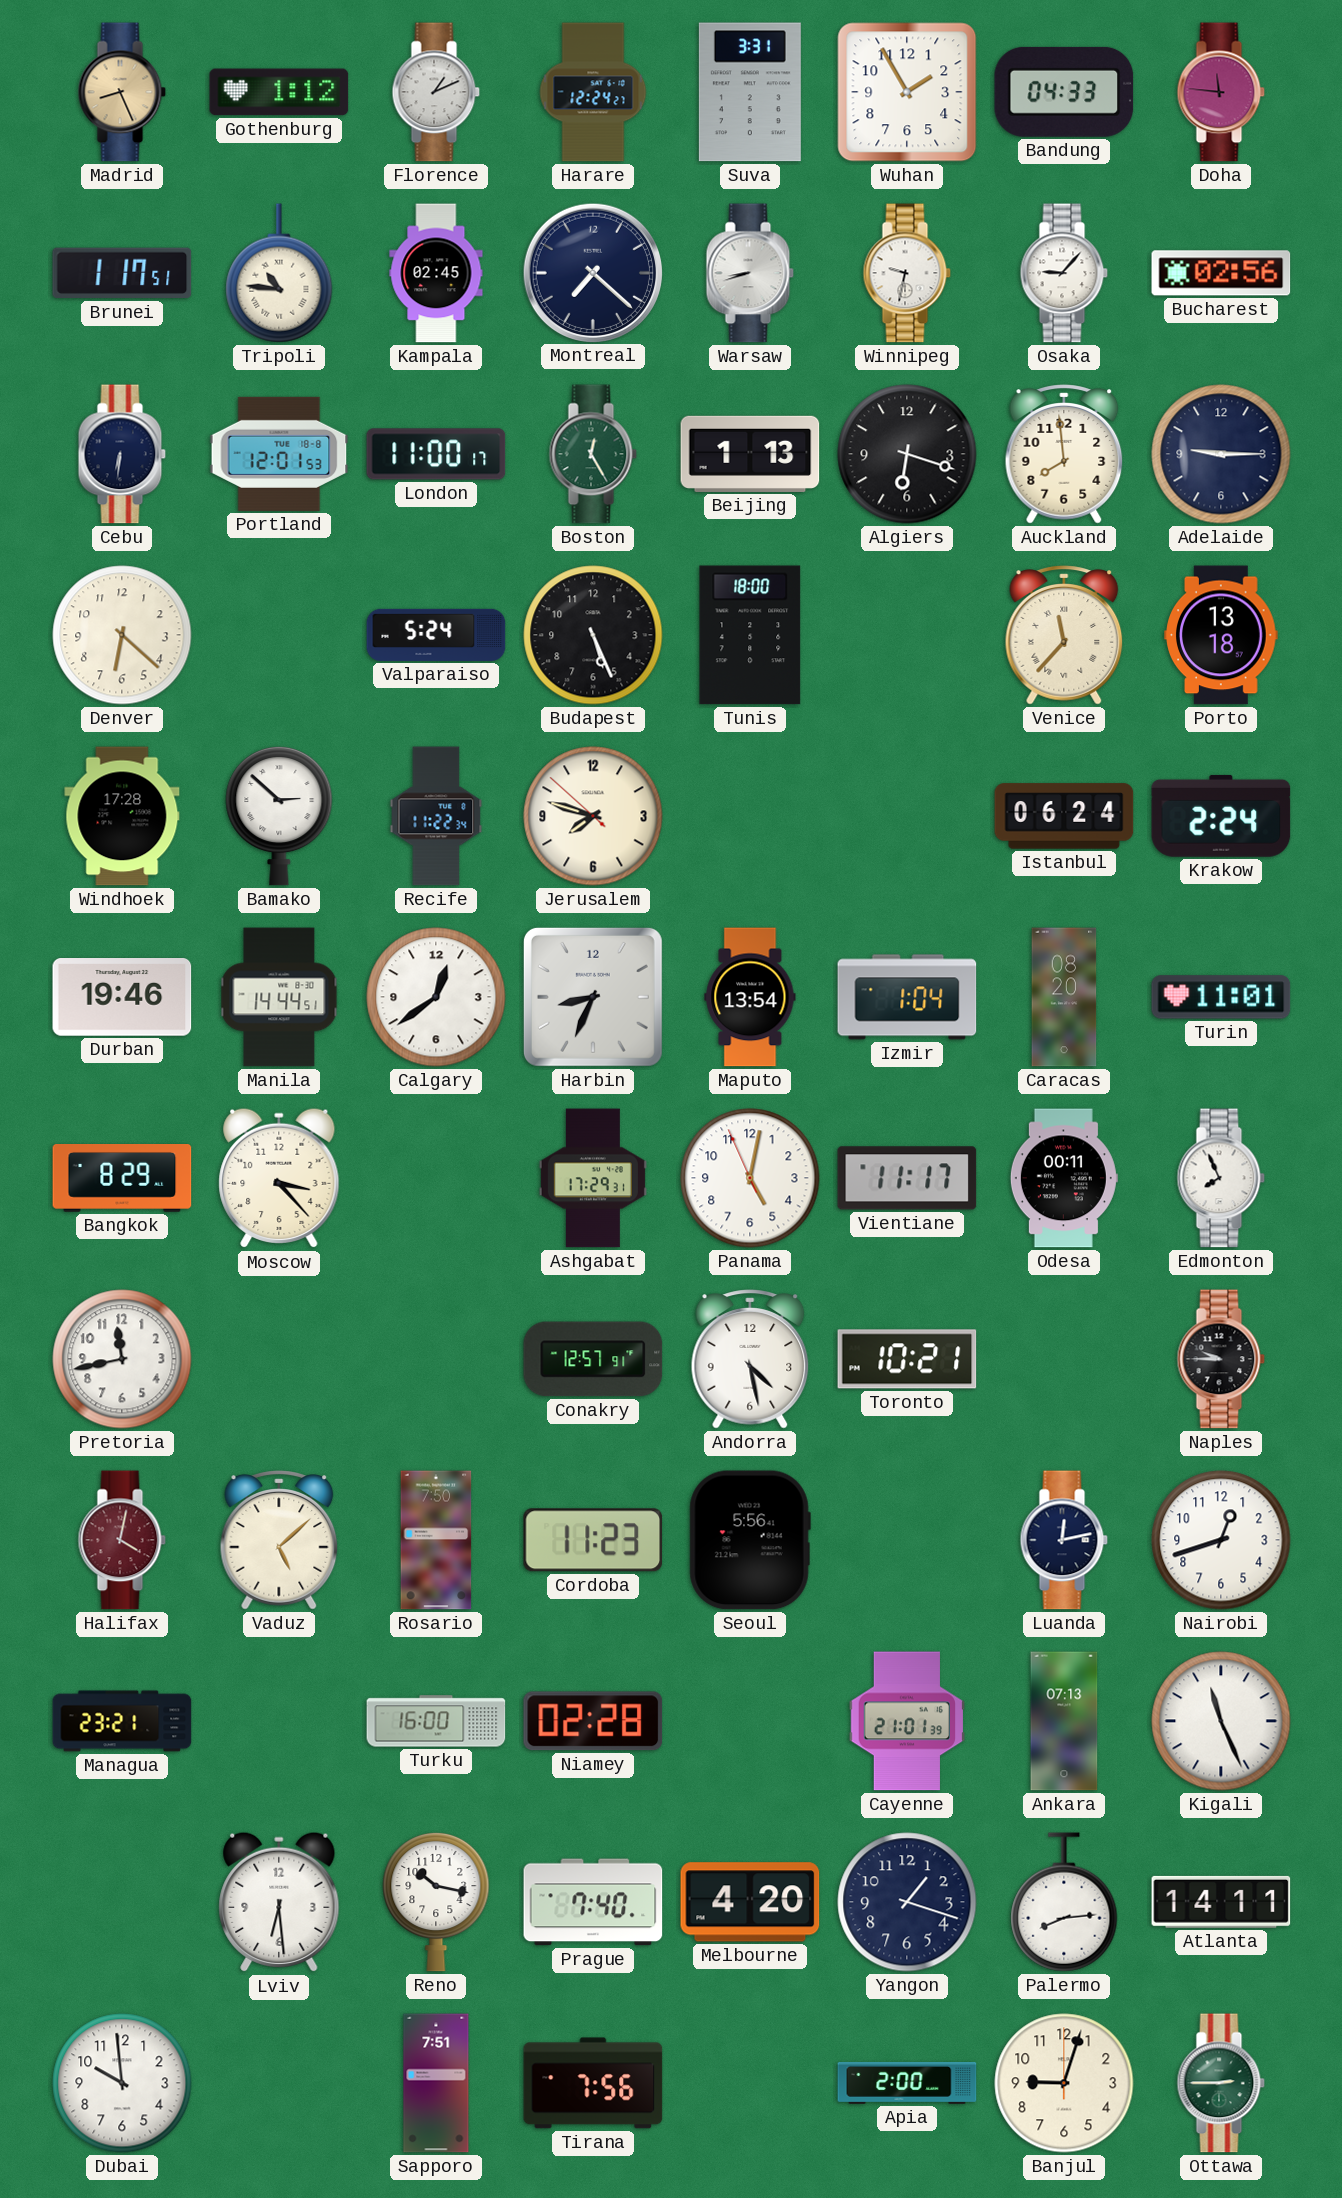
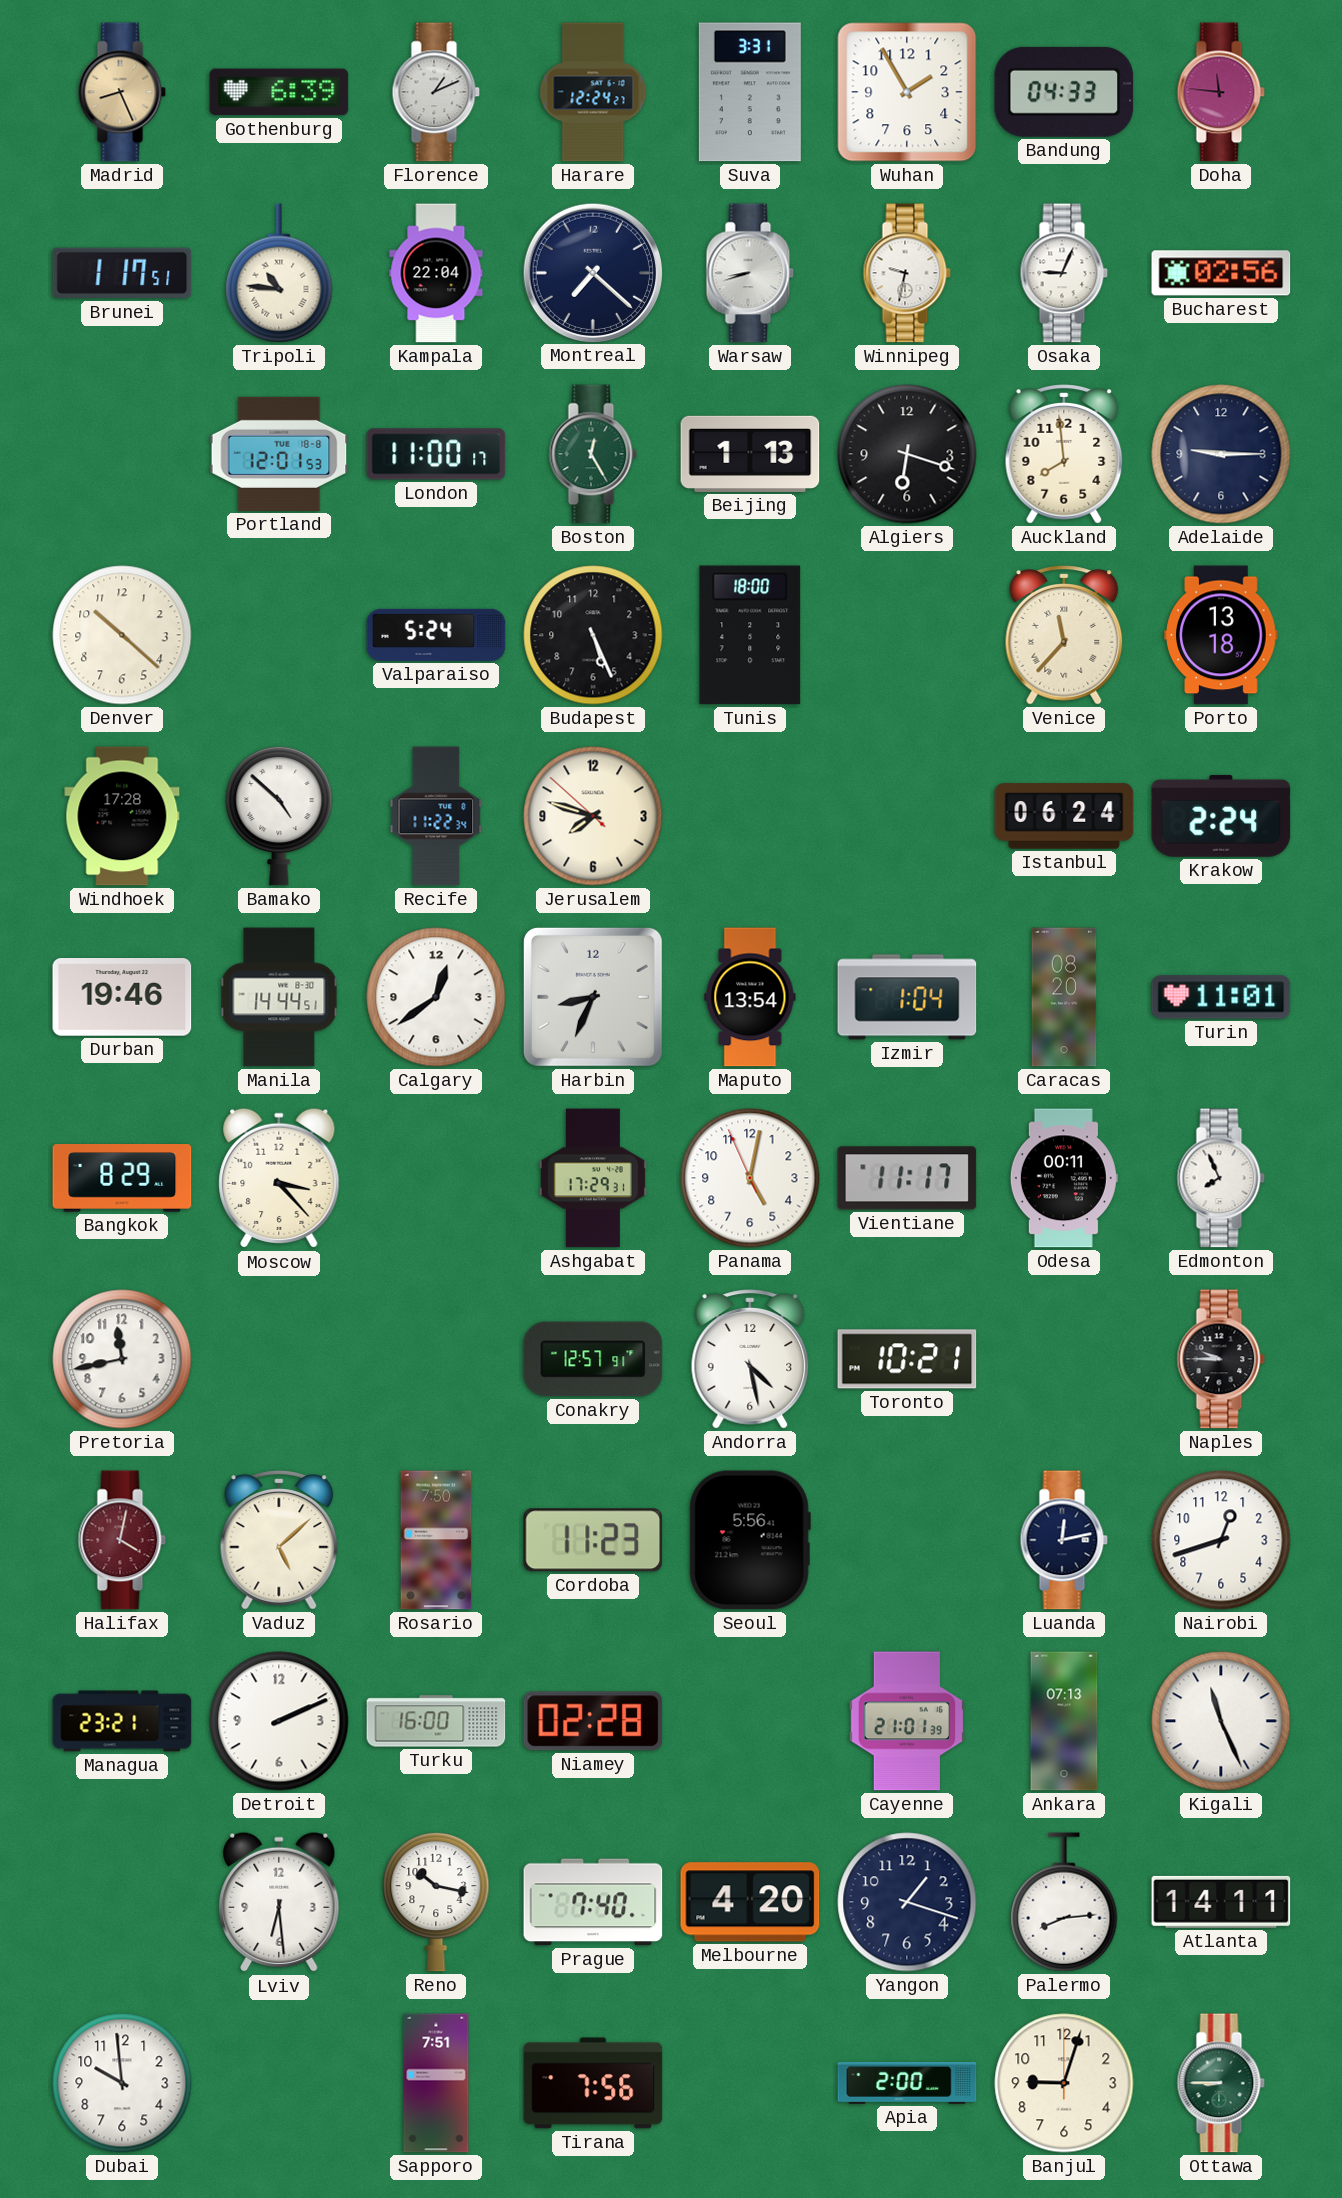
Gothenburg: 1:12 -> 6:39
Kampala: 02:45 -> 22:04
Osaka: 9:07 -> 9:04
Cebu: 6:31 -> none
Denver: 6:22 -> 10:22
Bamako: 2:52 -> 4:52
Detroit: none -> 2:11
Ottawa: 2:45 -> 8:45
